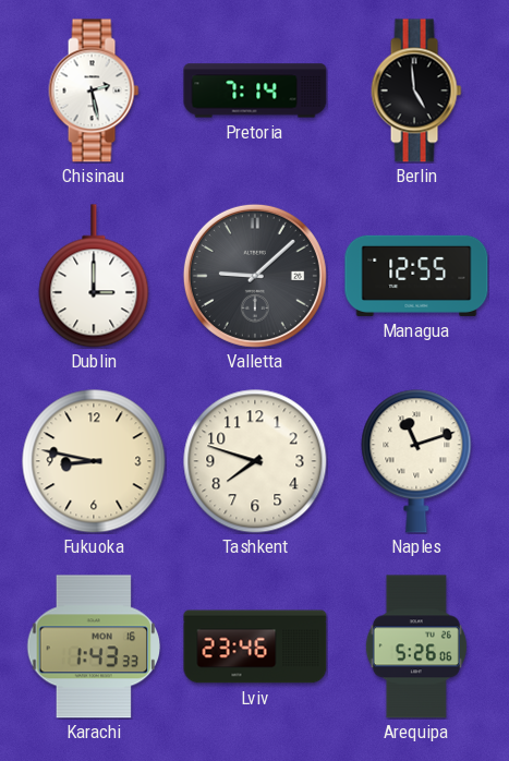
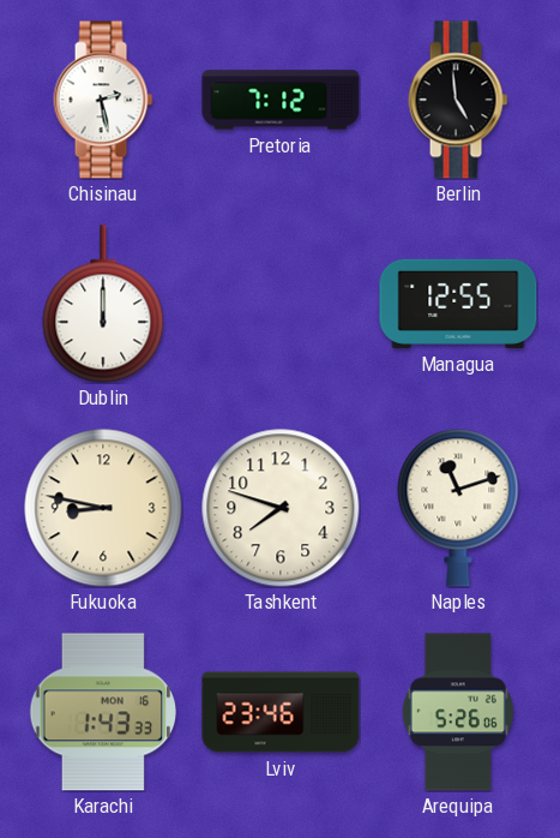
Pretoria: 7:14 -> 7:12
Dublin: 3:00 -> 12:00
Valletta: 9:08 -> none
